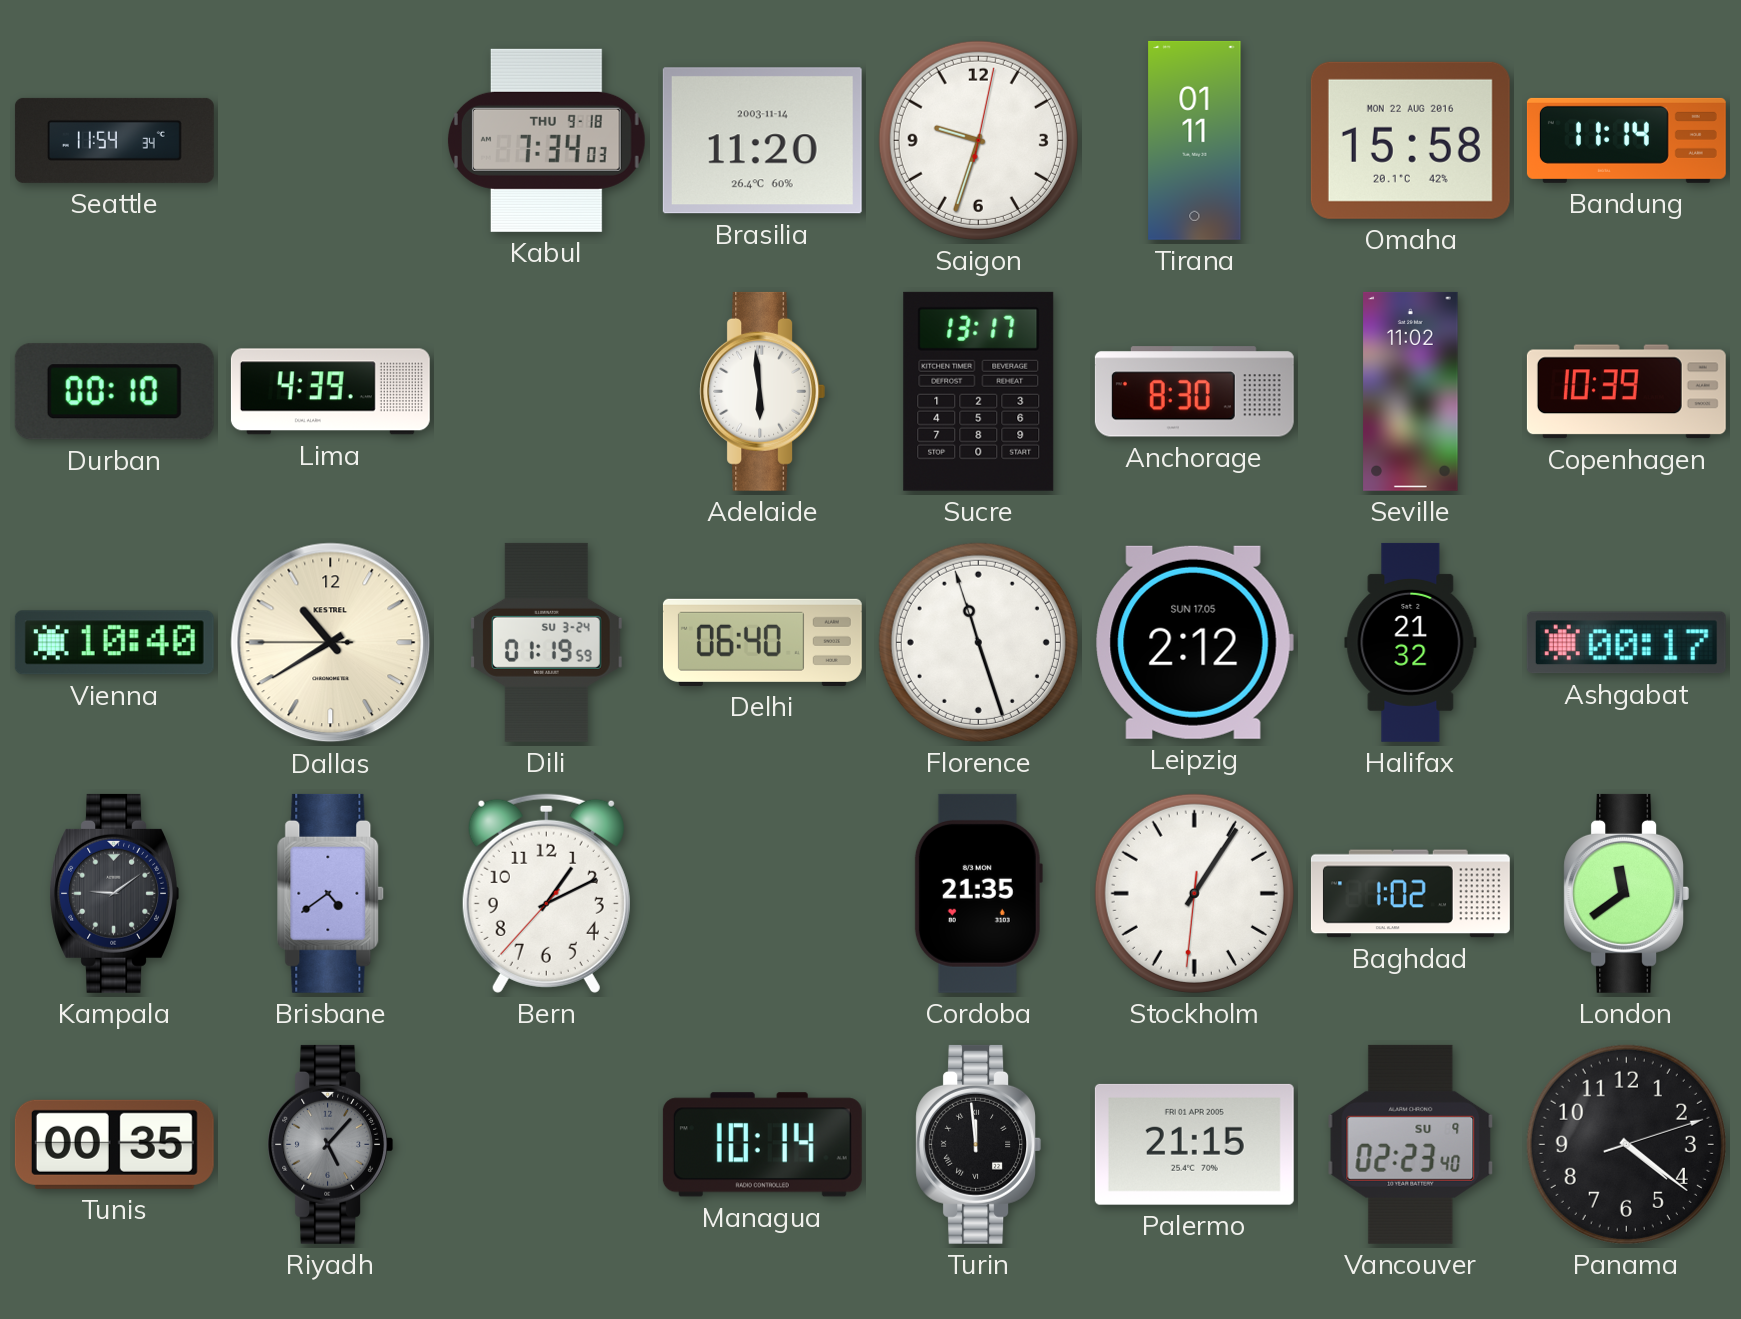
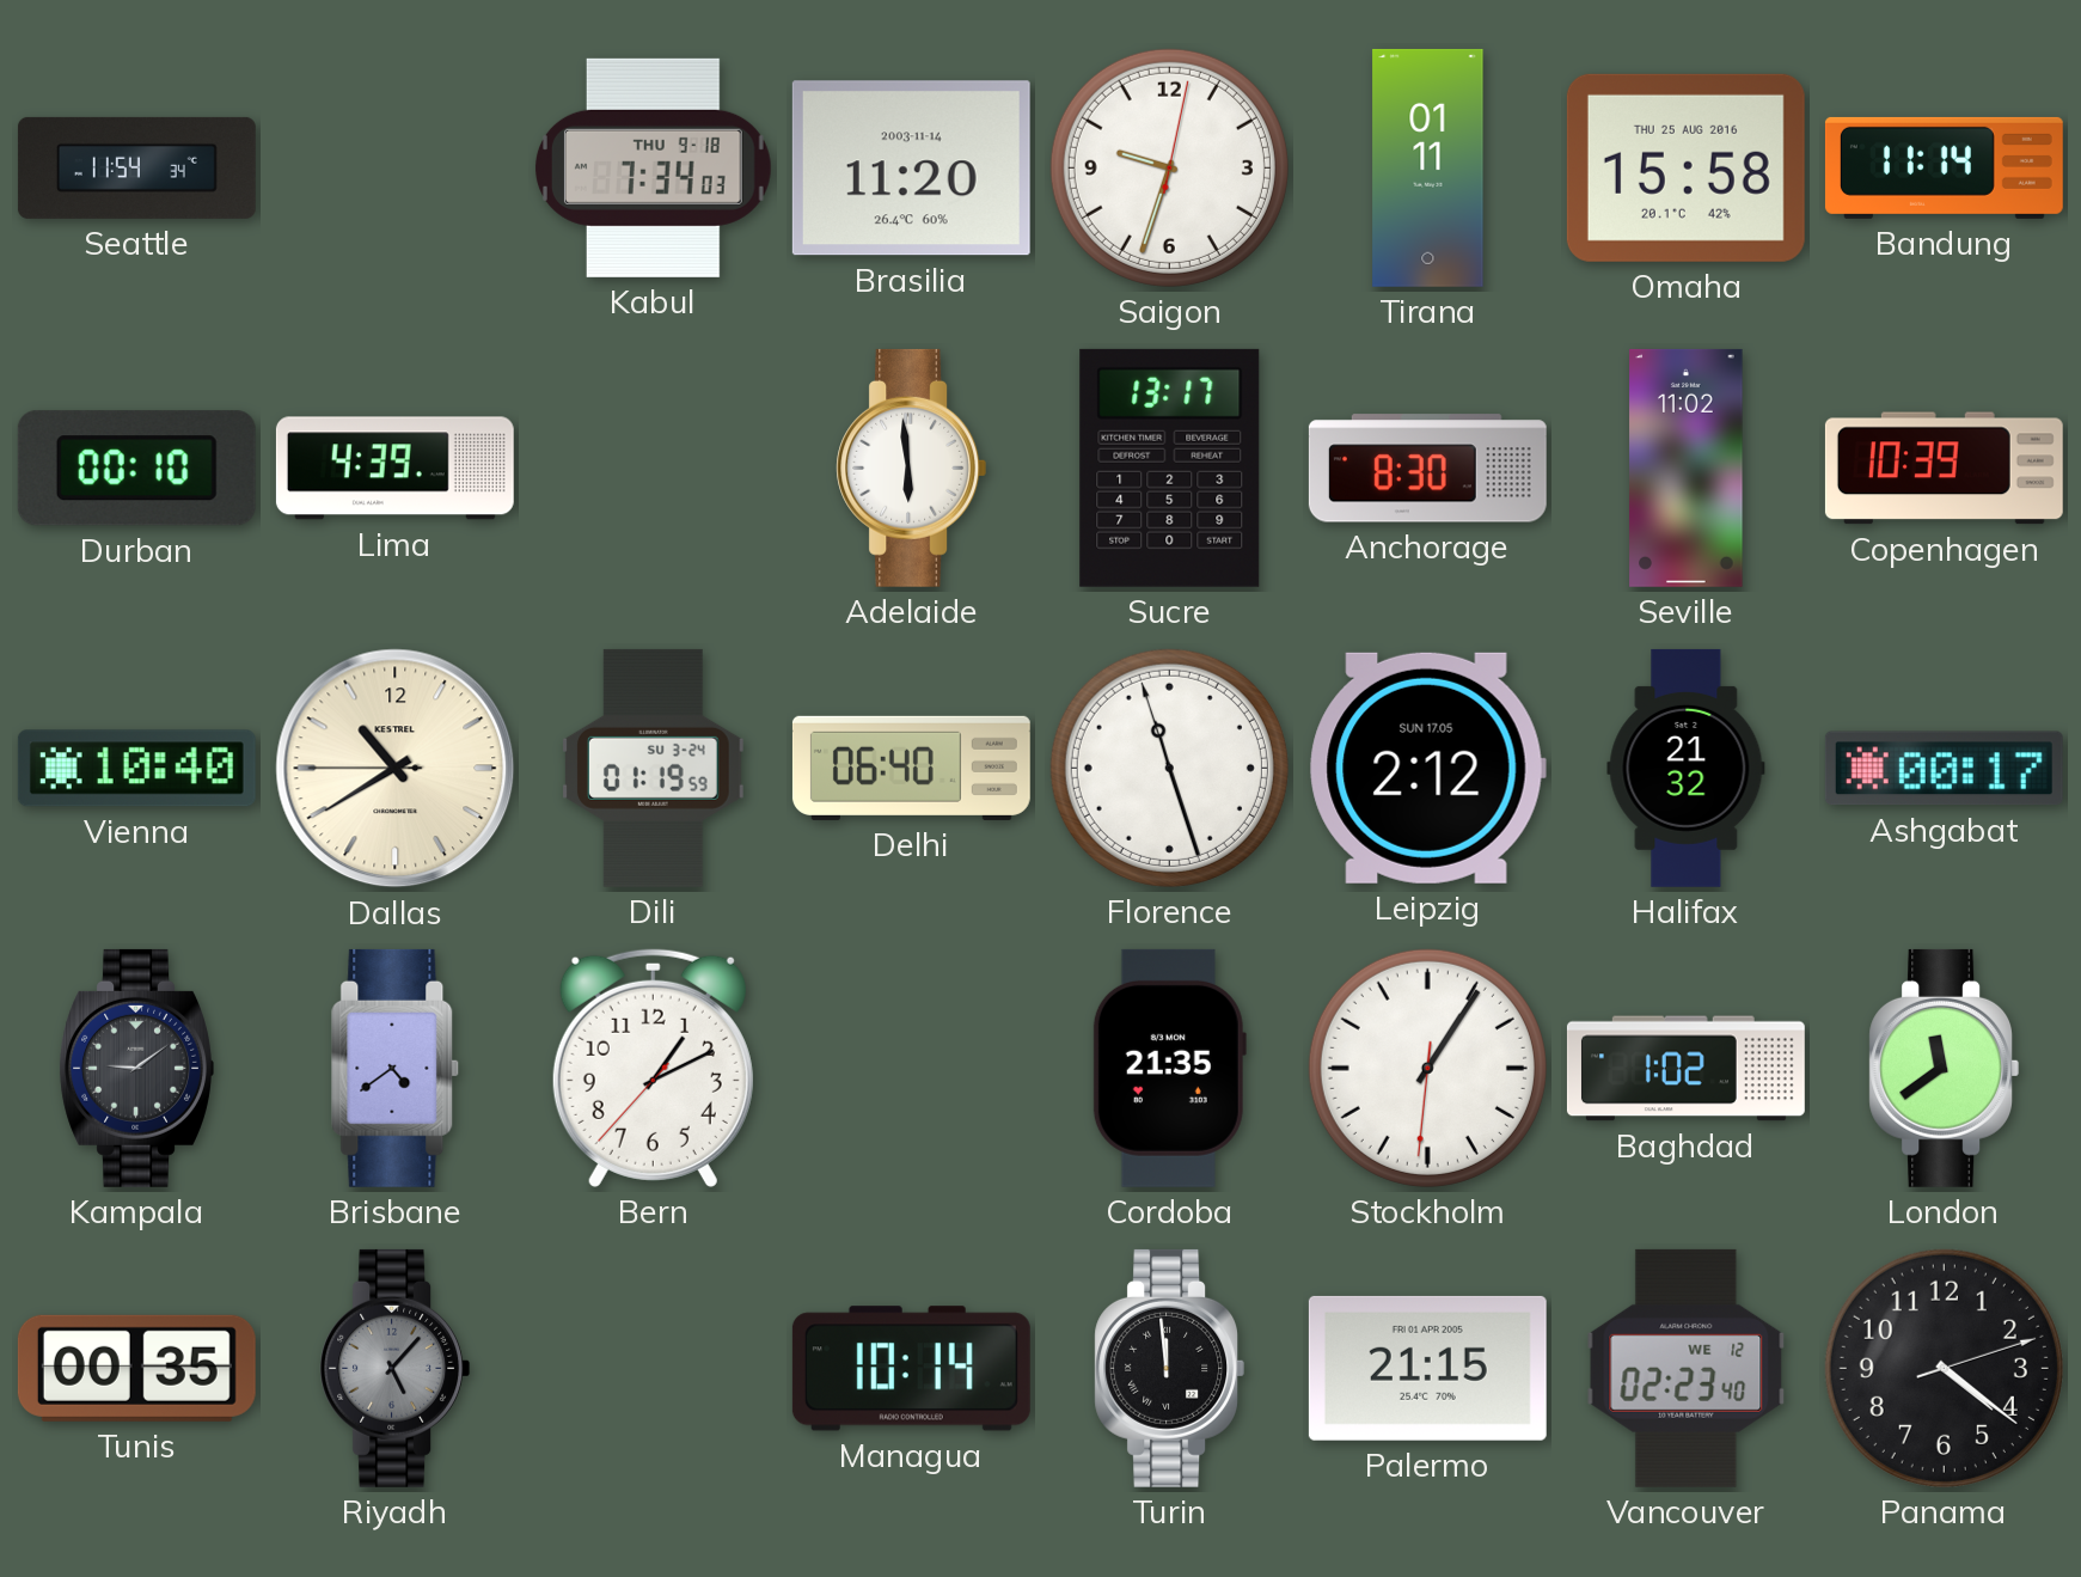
Omaha date: MON 22 AUG 2016 -> THU 25 AUG 2016
Vancouver date: SU 9 -> WE 12
